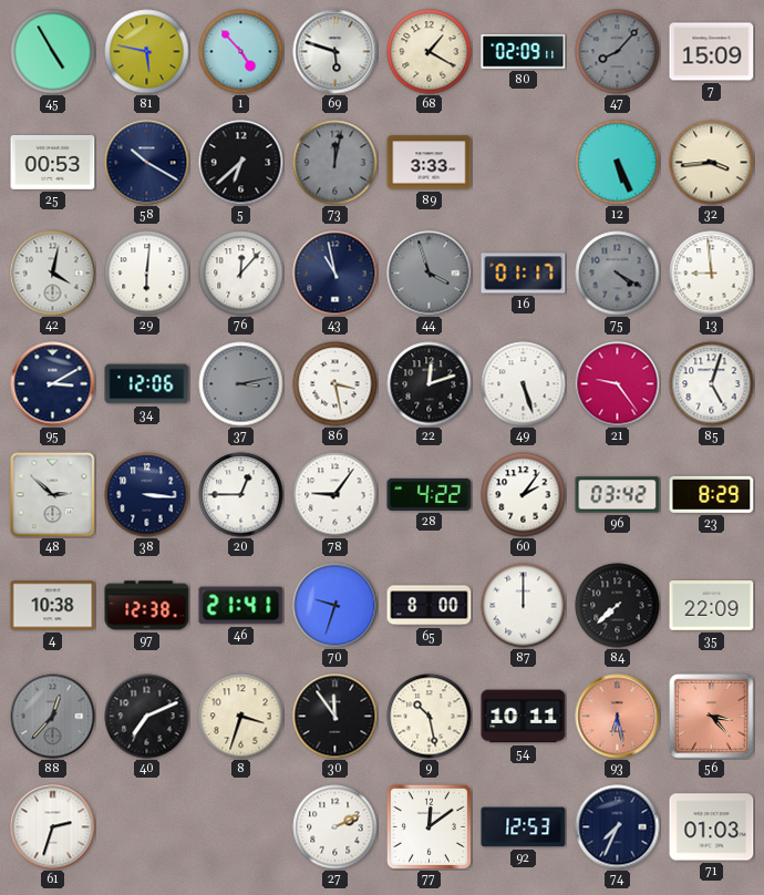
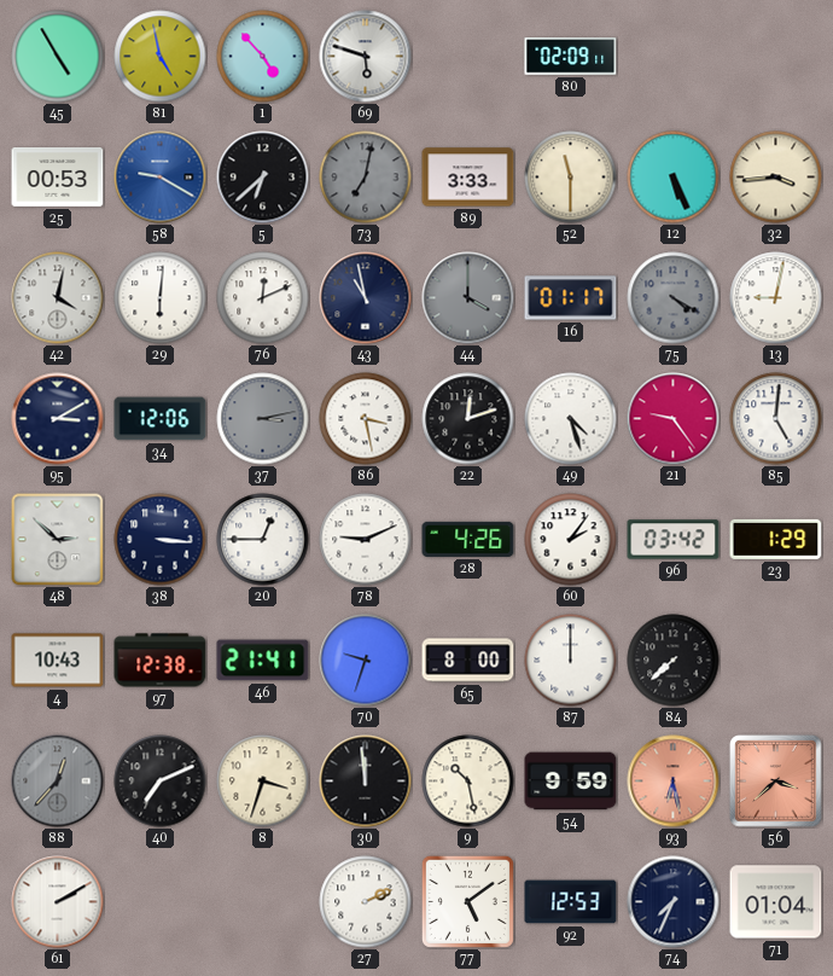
81: 5:47 -> 4:58
68: 1:20 -> none
47: 8:07 -> none
7: 15:09 -> none
58: 10:20 -> 9:20
58 dial: navy -> blue
73: 12:02 -> 7:02
52: none -> 11:30
76: 12:07 -> 12:11
44: 3:57 -> 4:00
13: 8:59 -> 9:02
49: 5:27 -> 4:27
85: 5:03 -> 5:01
78: 9:06 -> 9:11
28: 4:22 -> 4:26
23: 8:29 -> 1:29
4: 10:38 -> 10:43
35: 22:09 -> none
30: 11:54 -> 11:59
54: 10:11 -> 9:59
56: 3:23 -> 3:38
61: 2:33 -> 2:10
77: 12:09 -> 5:09
71: 01:03 -> 01:04
